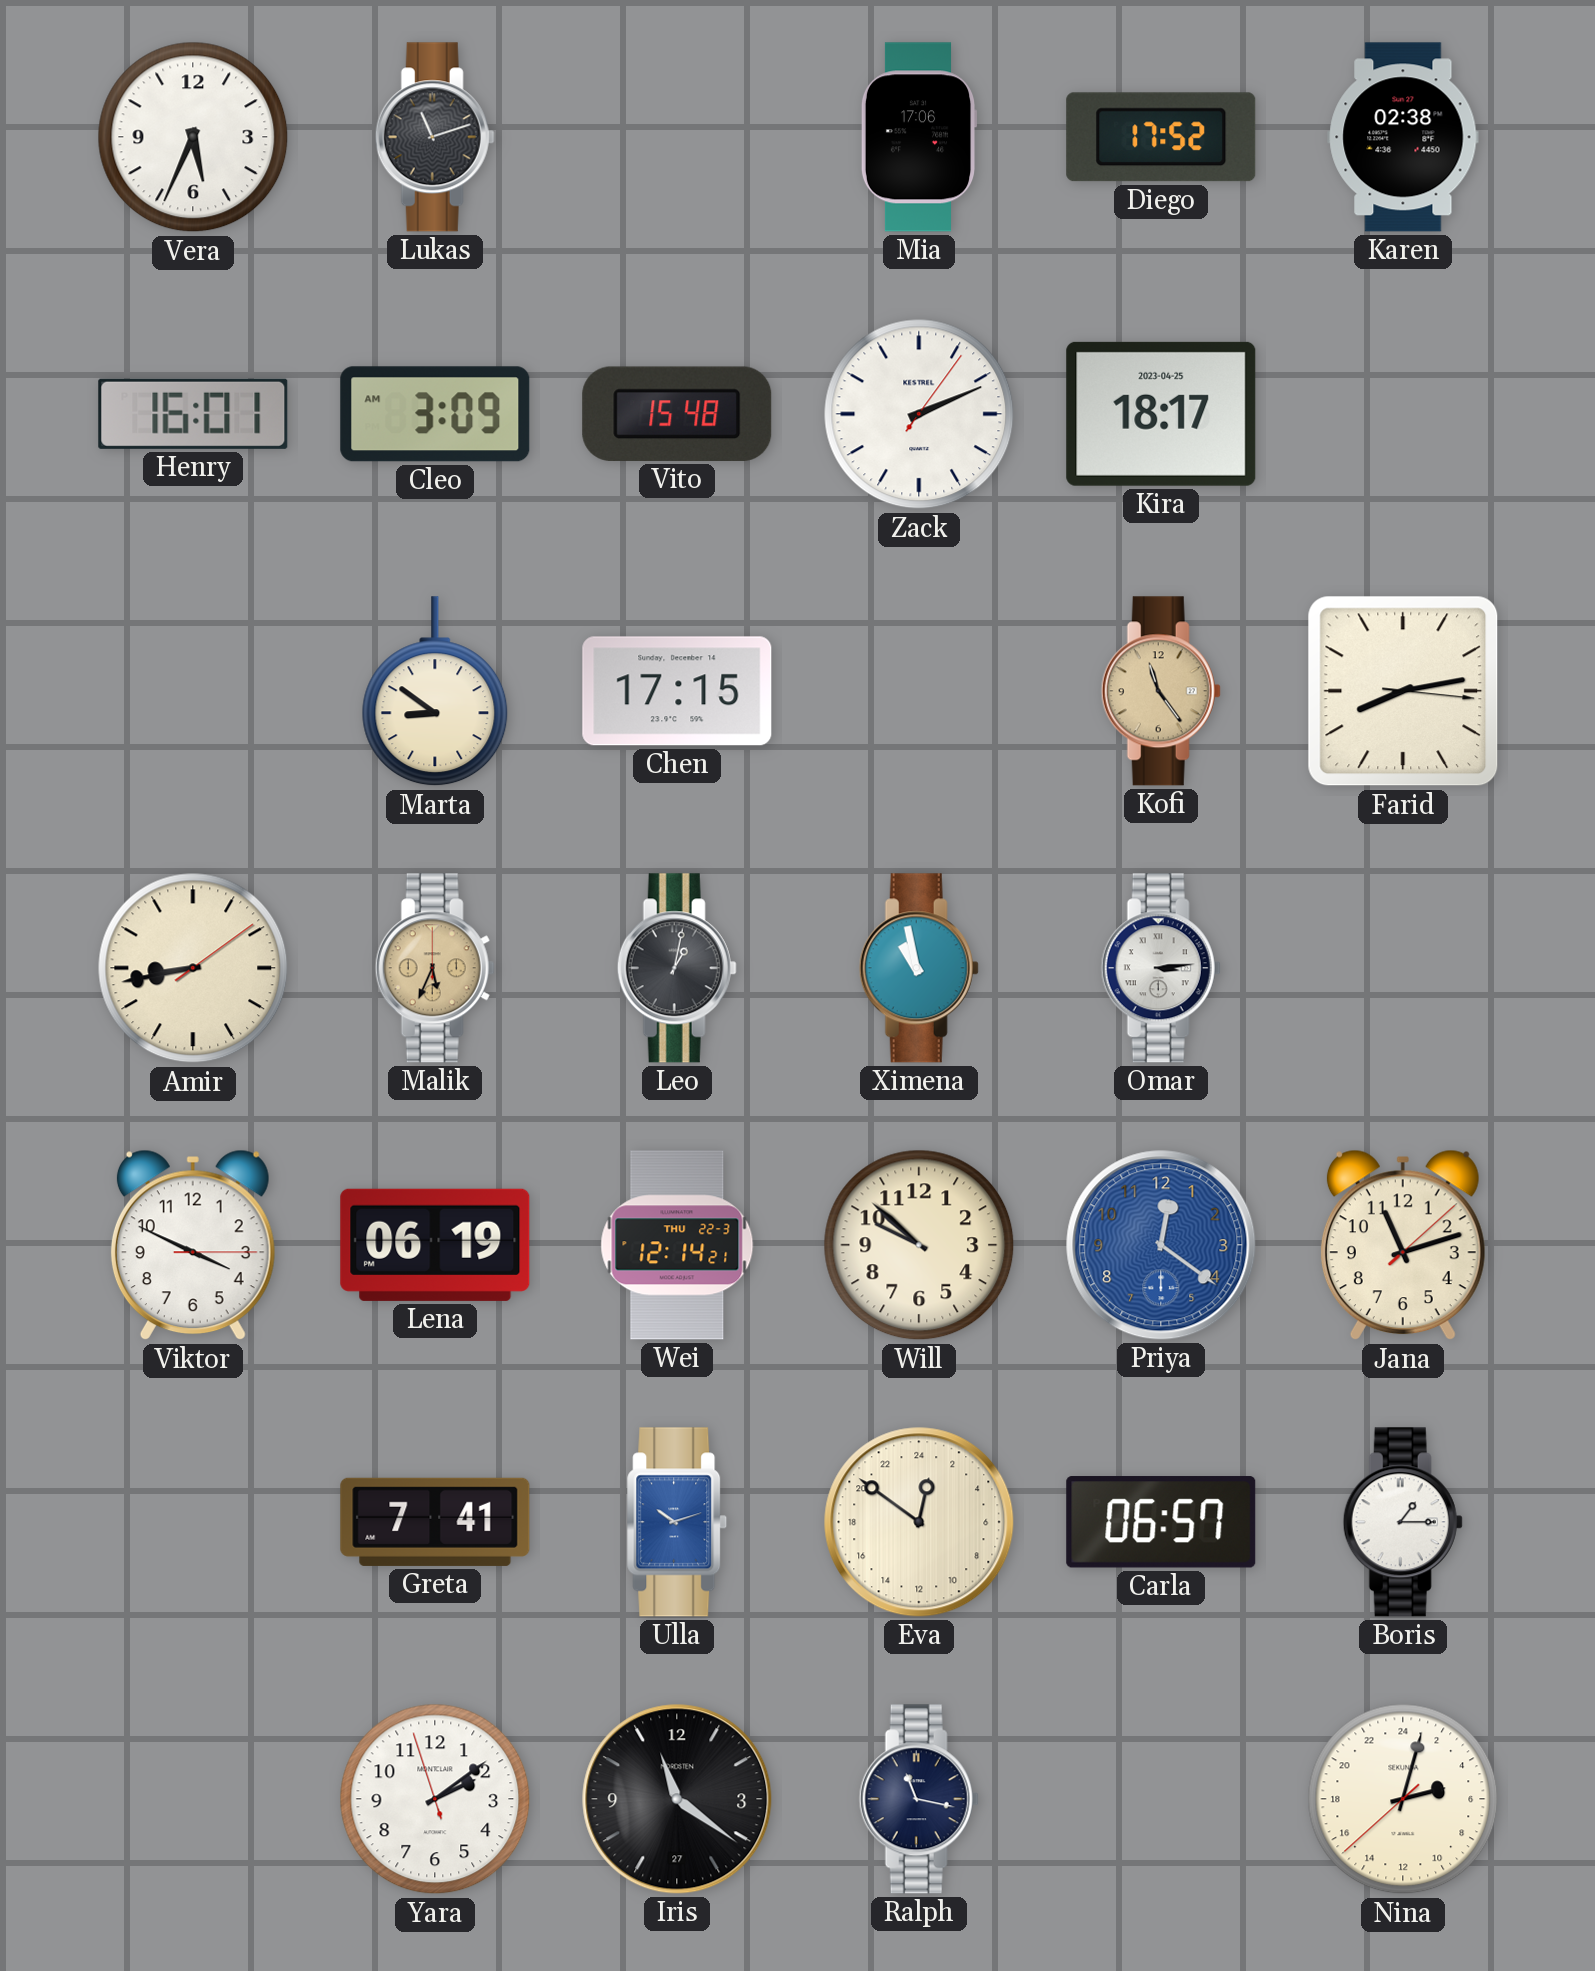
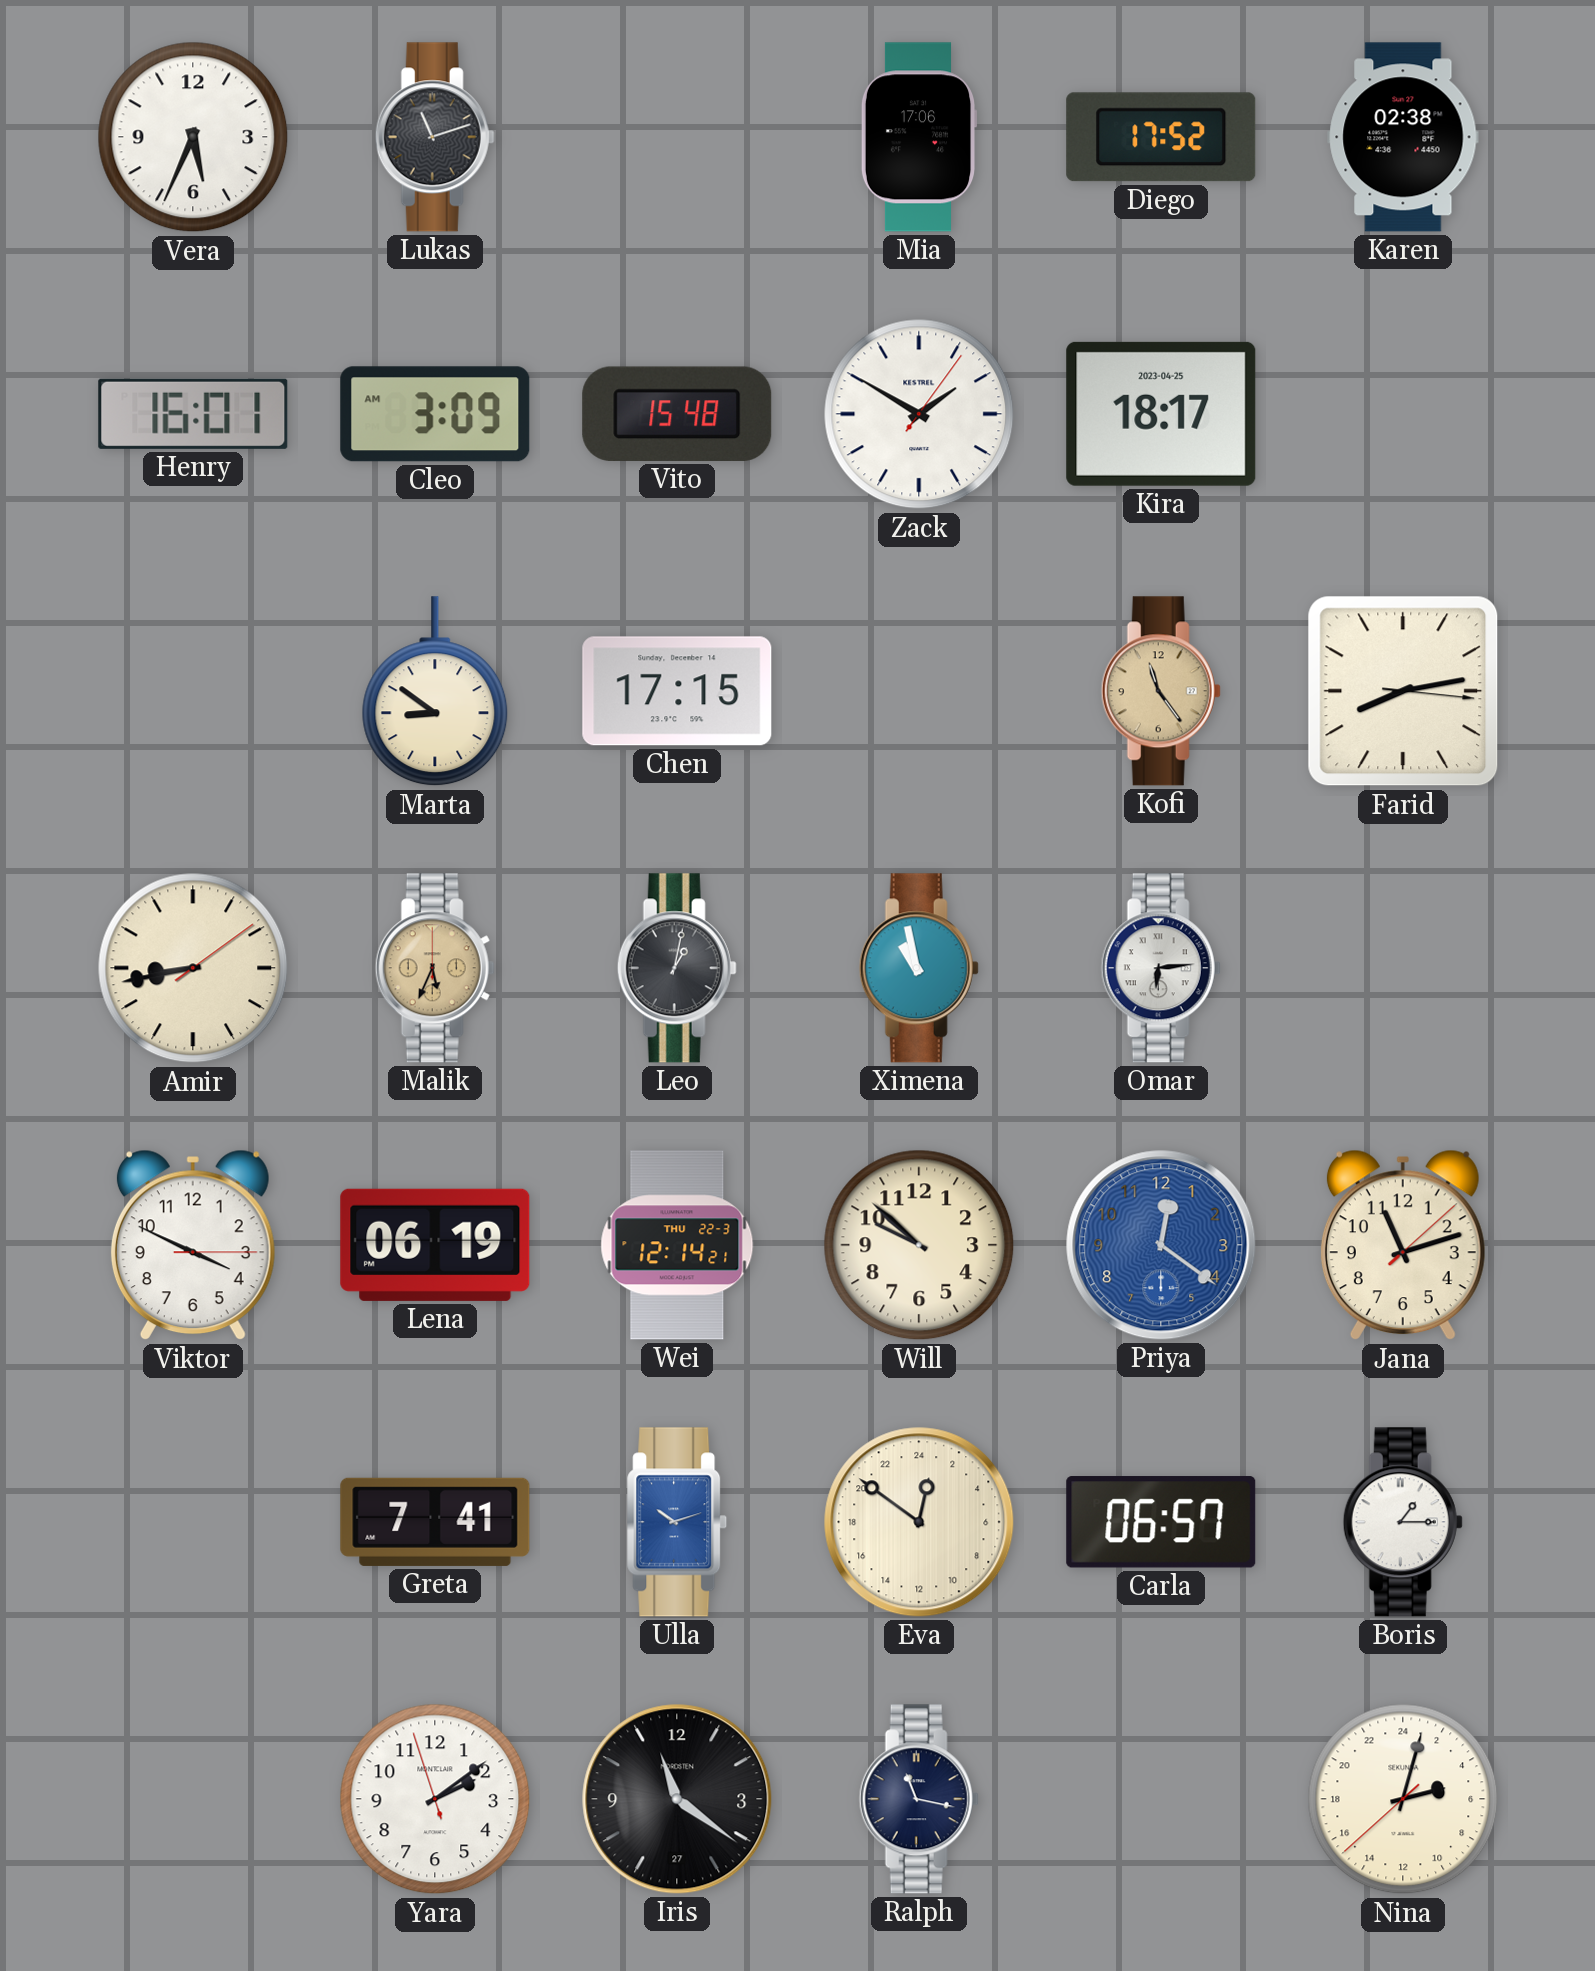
Zack: 2:11 -> 1:50
Omar: 3:14 -> 6:14
